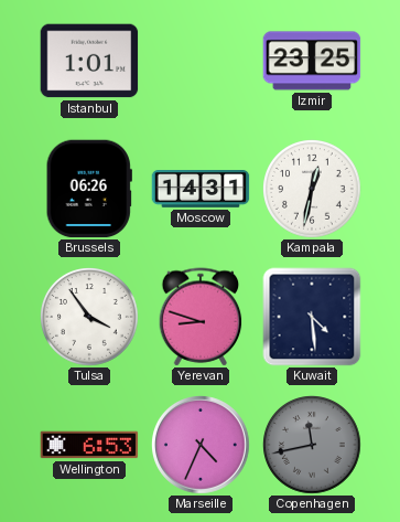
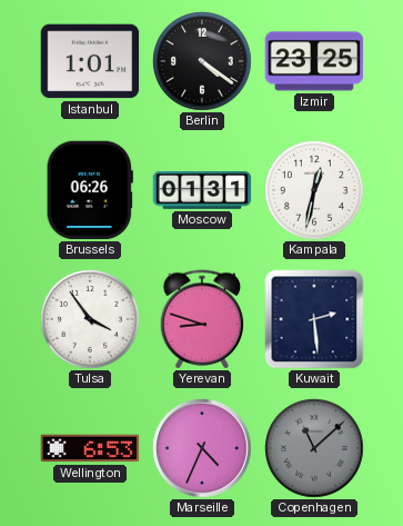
Berlin: none -> 4:21
Moscow: 14:31 -> 01:31
Kuwait: 4:29 -> 2:29
Copenhagen: 11:43 -> 11:08
